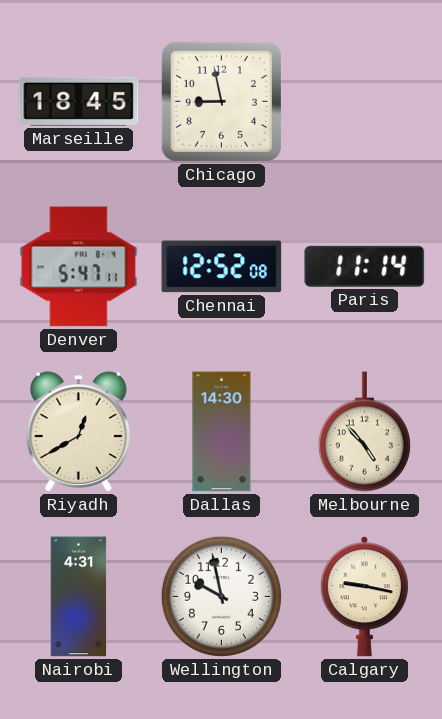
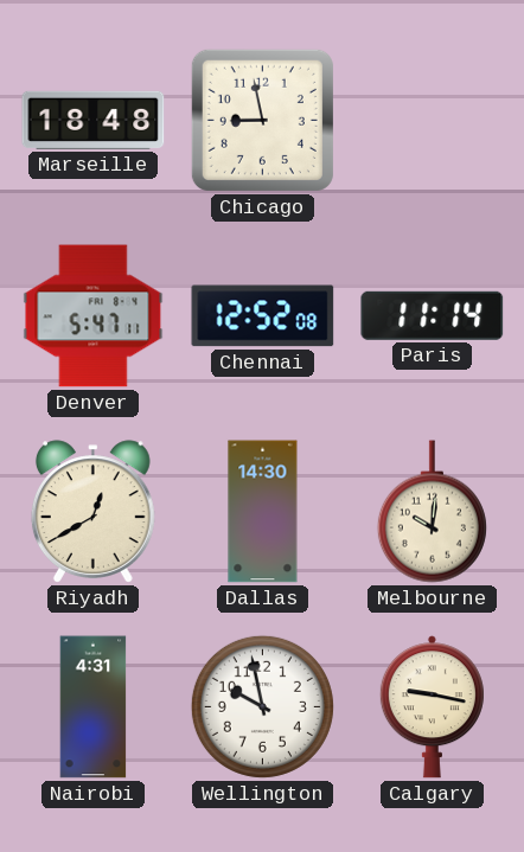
Marseille: 18:45 -> 18:48
Melbourne: 4:53 -> 10:01
